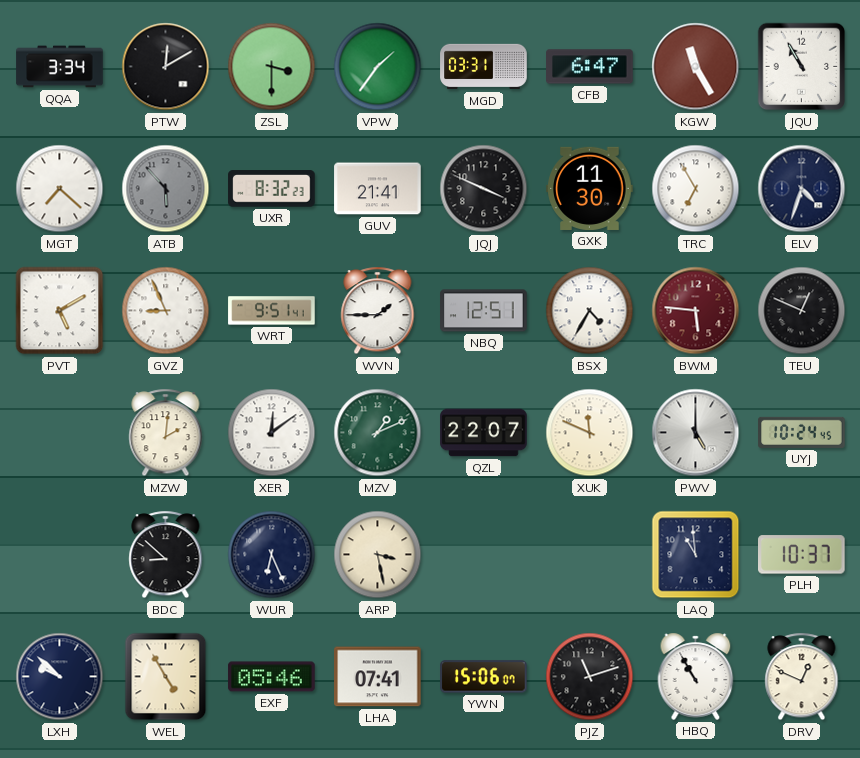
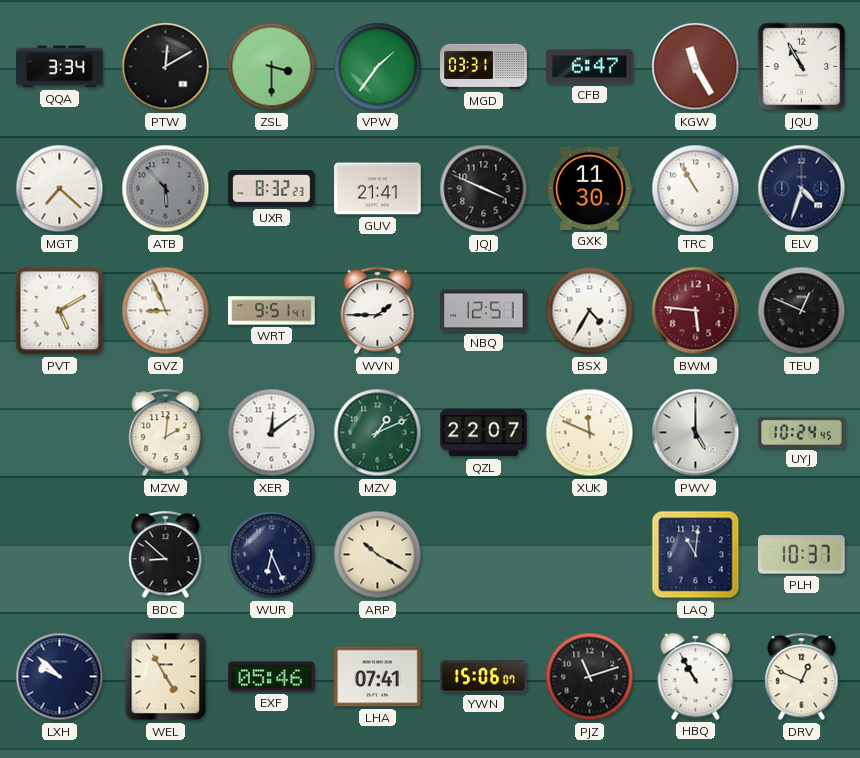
TRC: 6:55 -> 10:55
ARP: 3:28 -> 10:20
LAQ: 10:59 -> 11:01
